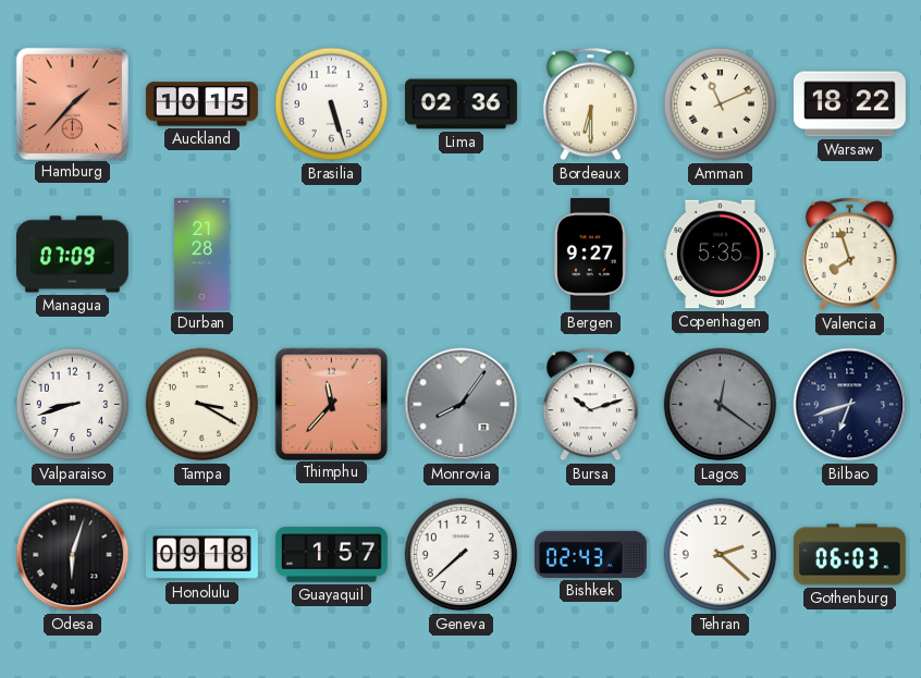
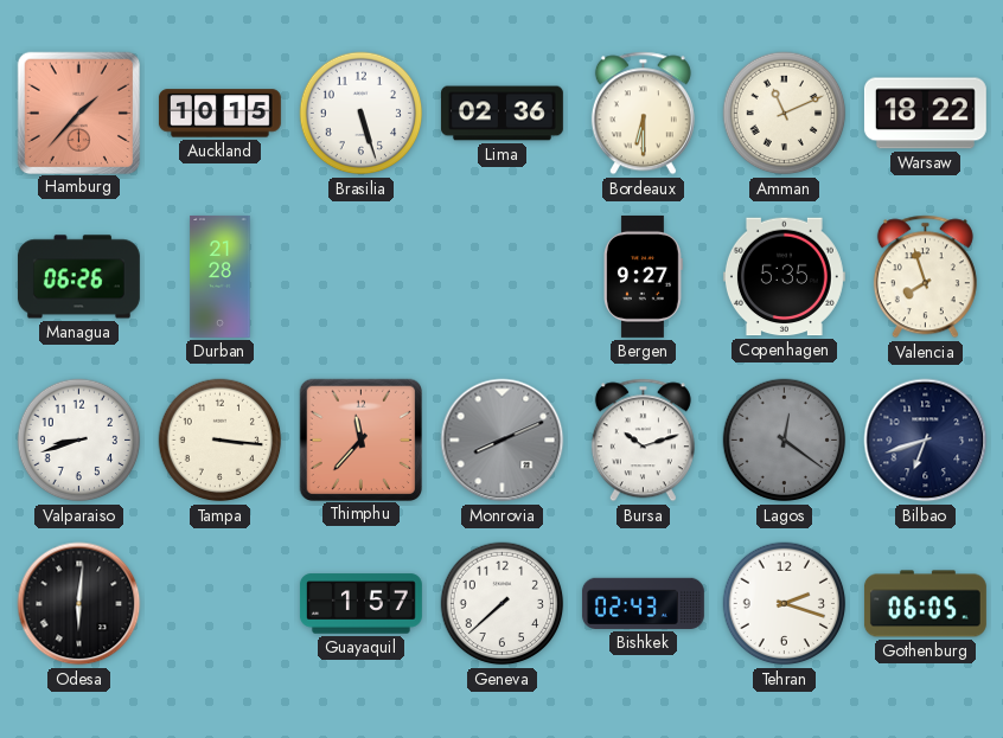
Managua: 07:09 -> 06:26
Tampa: 3:20 -> 3:16
Monrovia: 8:06 -> 8:11
Odesa: 6:03 -> 6:01
Honolulu: 09:18 -> none
Tehran: 2:22 -> 2:18
Gothenburg: 06:03 -> 06:05
